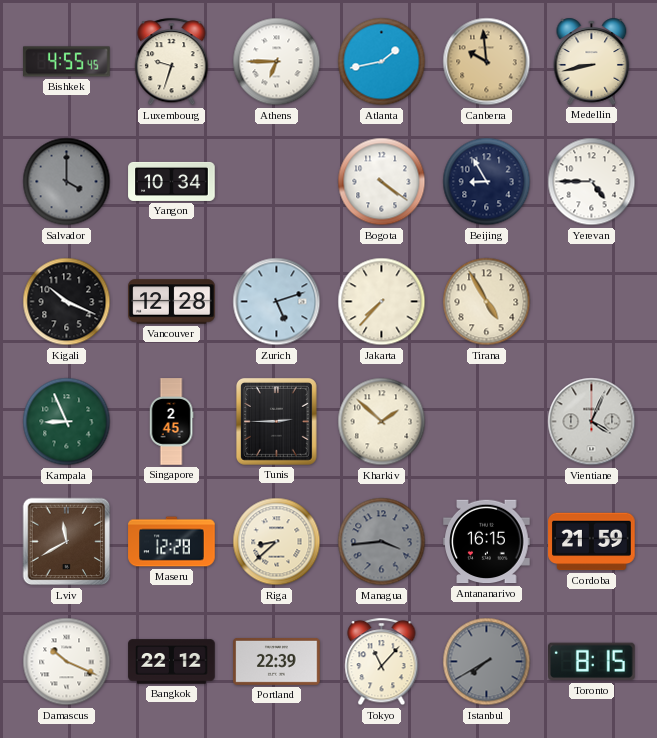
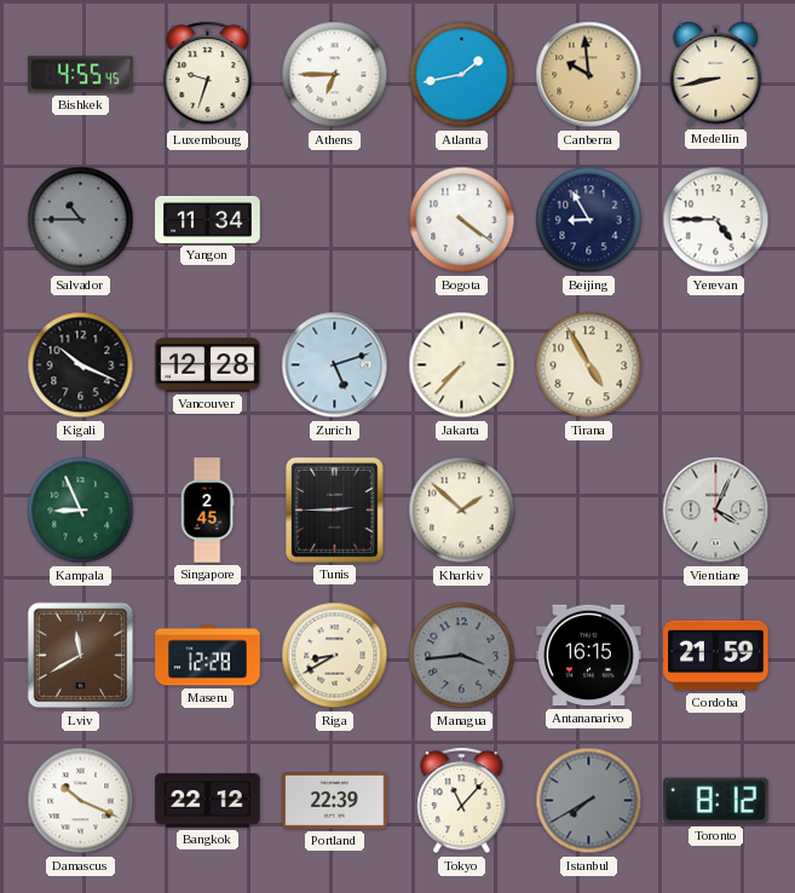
Salvador: 4:00 -> 10:45
Yangon: 10:34 -> 11:34
Riga: 8:38 -> 8:40
Toronto: 8:15 -> 8:12
